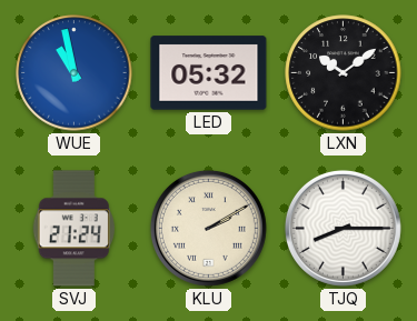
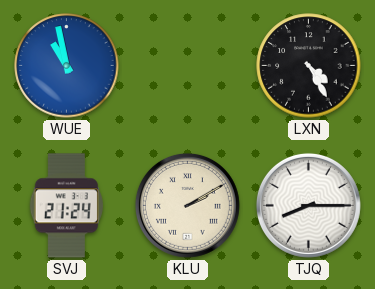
LED: 05:32 -> none
LXN: 10:09 -> 4:25
